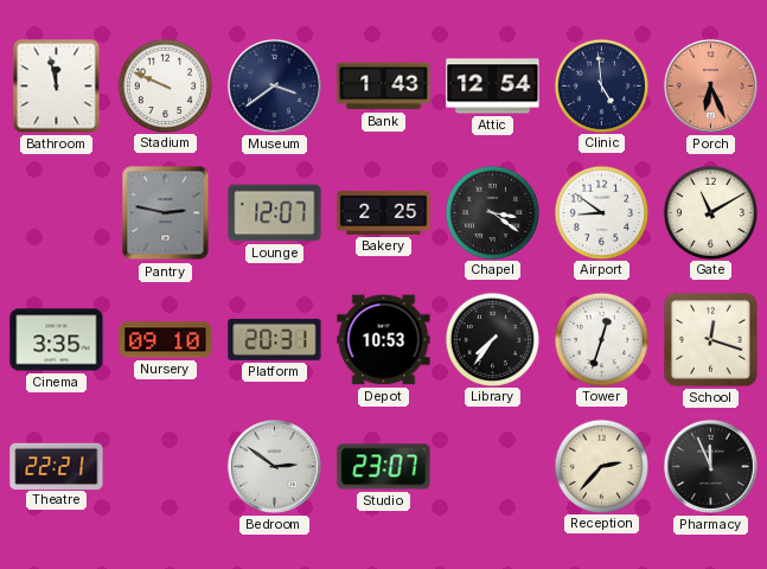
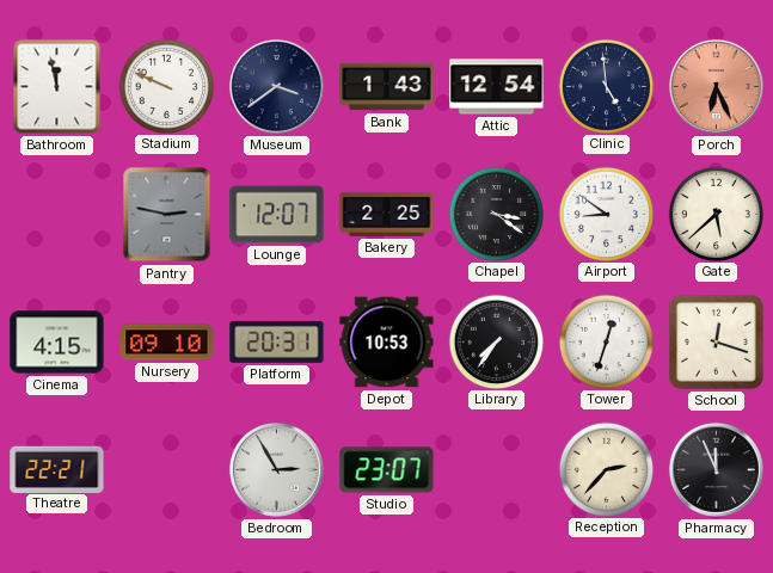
Gate: 11:10 -> 5:38
Cinema: 3:35 -> 4:15
Bedroom: 2:51 -> 2:55
